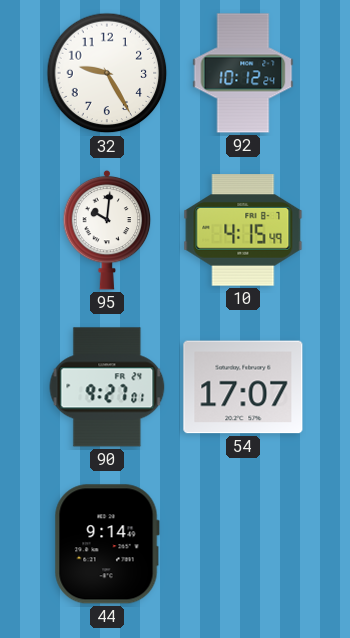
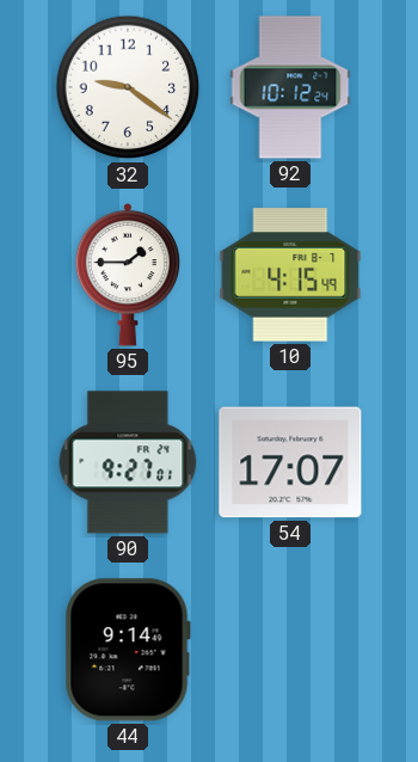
32: 9:25 -> 9:21
95: 10:01 -> 1:45
